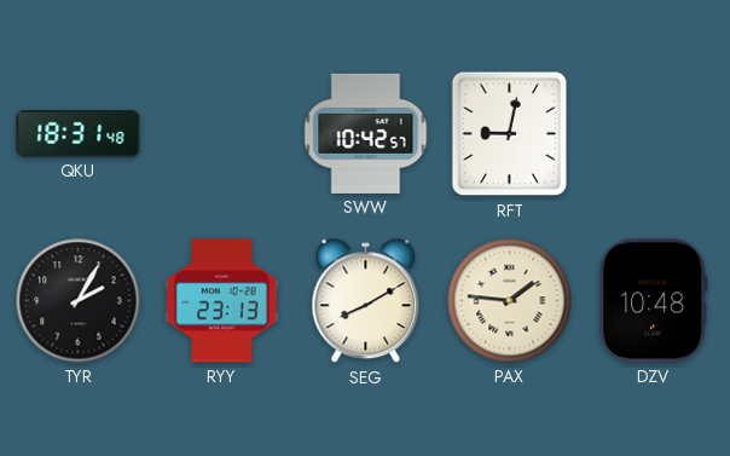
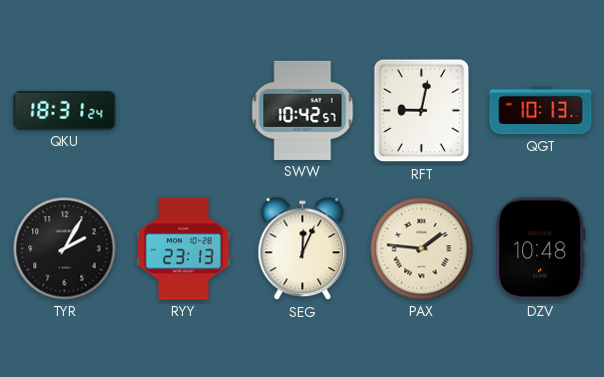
QKU: 18:31:48 -> 18:31:24
QGT: none -> 10:13
SEG: 8:10 -> 12:04
